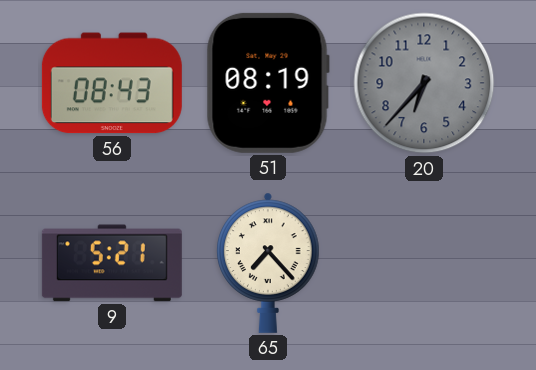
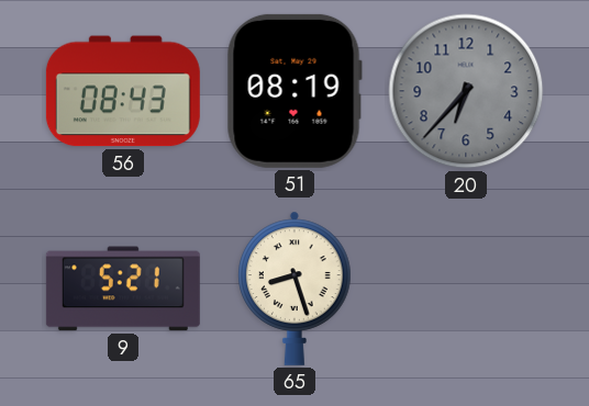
65: 7:23 -> 8:27
